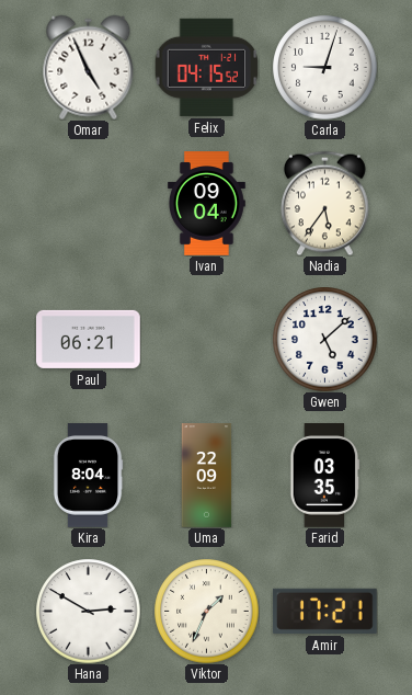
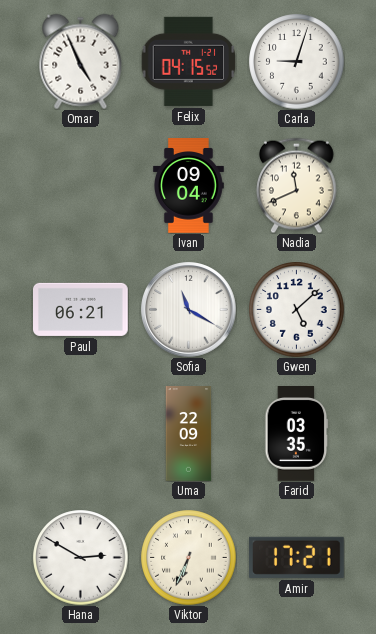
Nadia: 5:36 -> 11:41
Sofia: none -> 11:20
Kira: 8:04 -> none
Viktor: 1:34 -> 6:34
